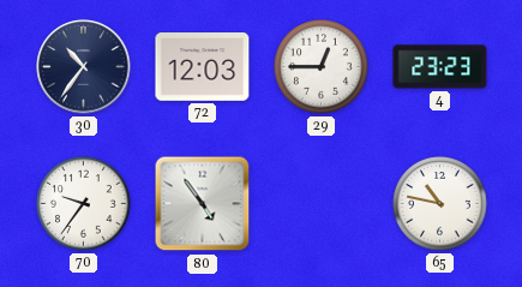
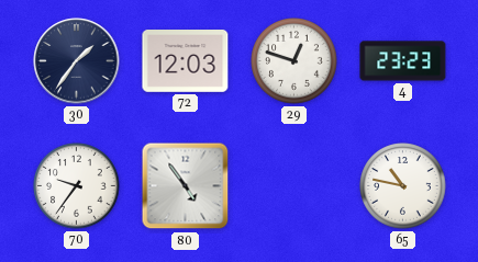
30: 10:36 -> 1:36
29: 12:45 -> 12:48
